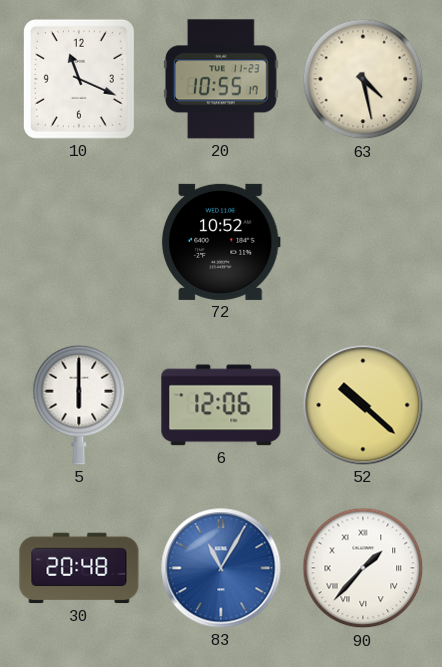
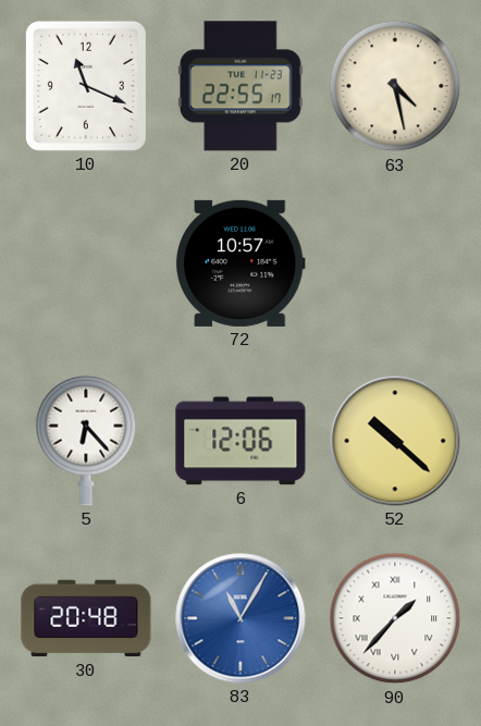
20: 10:55 -> 22:55
72: 10:52 -> 10:57
5: 6:00 -> 6:23
